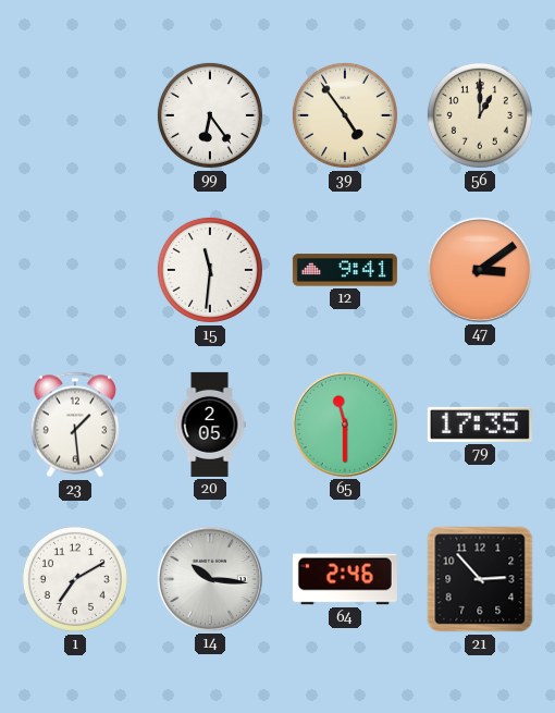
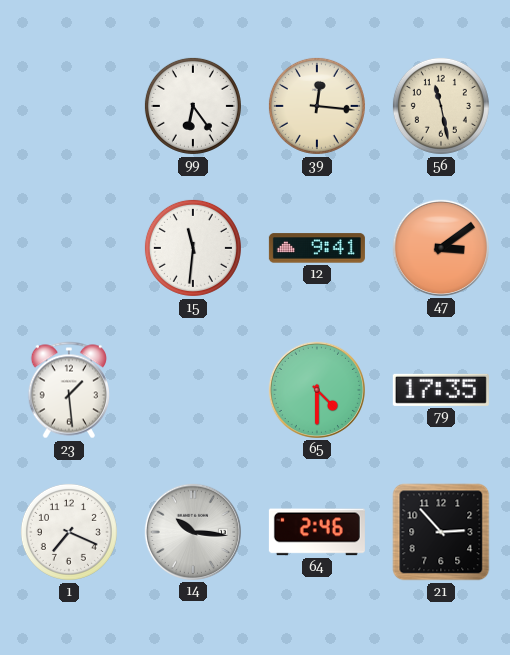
39: 4:54 -> 12:16
56: 1:00 -> 11:28
20: 2:05 -> none
65: 11:30 -> 4:30
1: 7:10 -> 7:19
